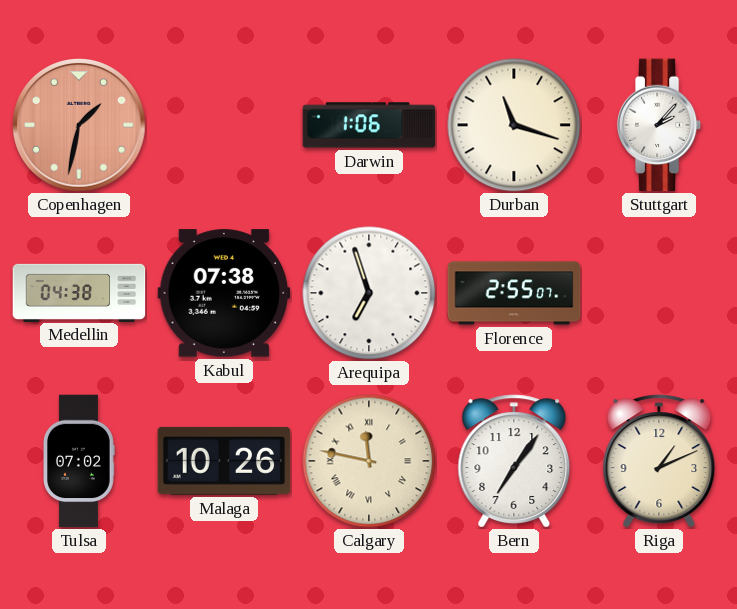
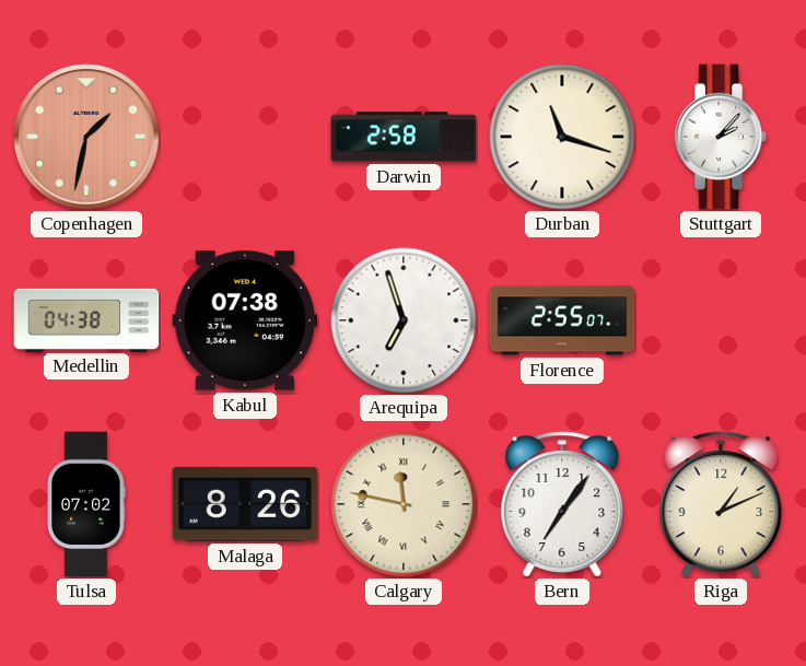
Darwin: 1:06 -> 2:58
Malaga: 10:26 -> 8:26
